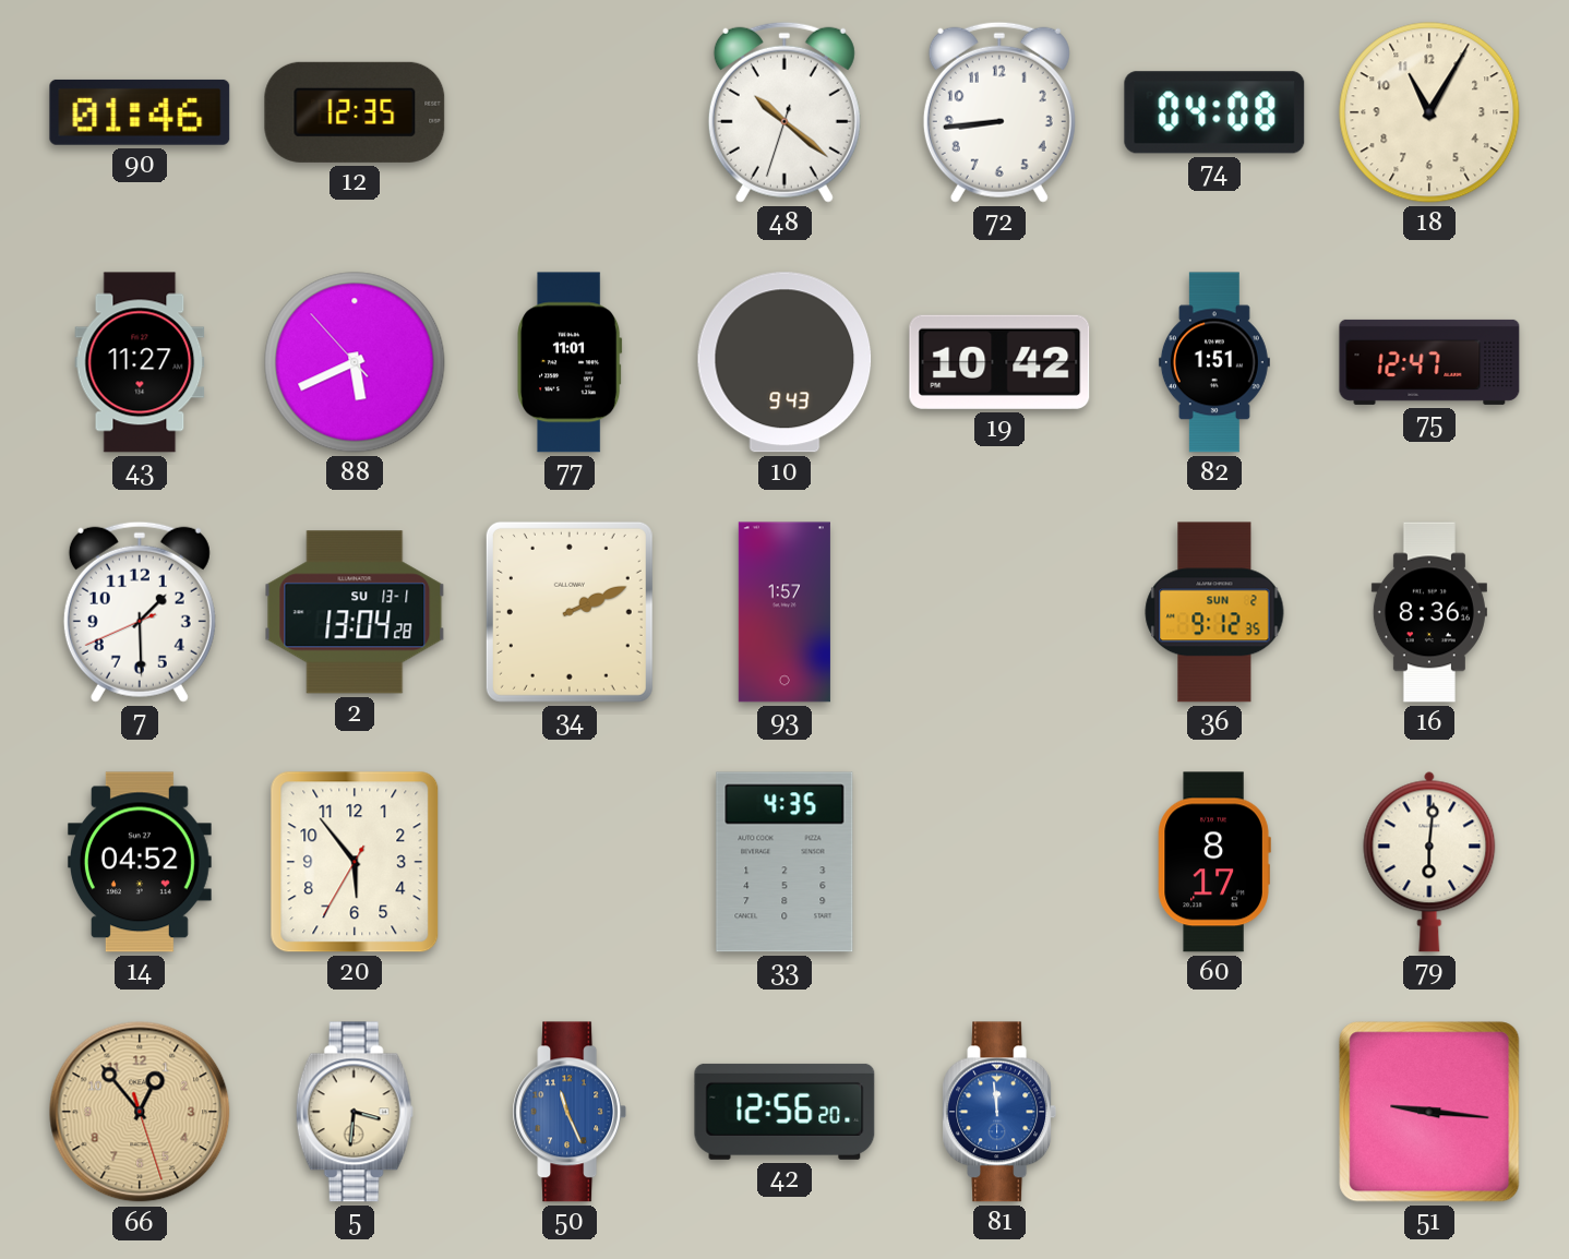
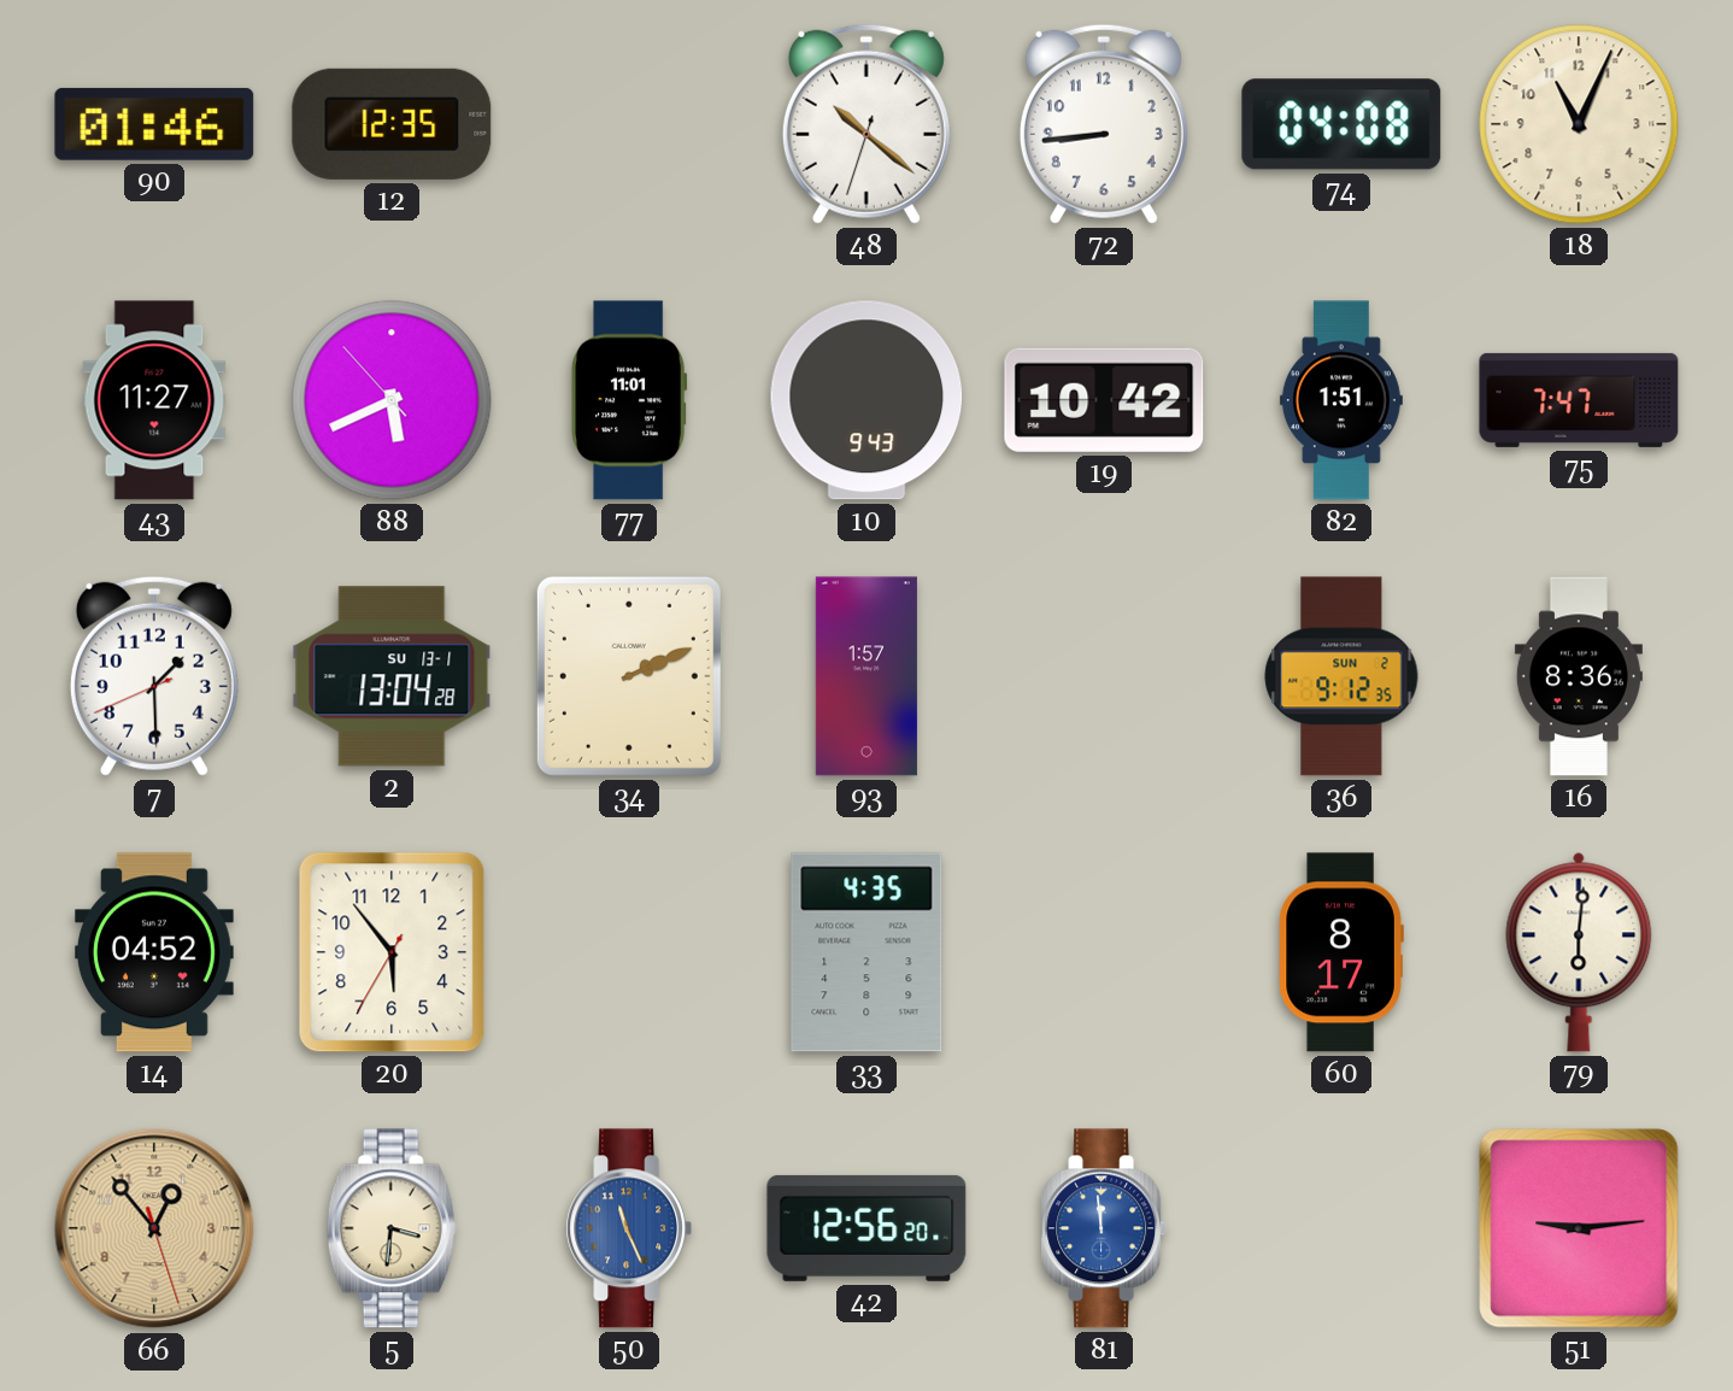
18: 11:05 -> 11:04
75: 12:47 -> 7:47
51: 9:16 -> 9:14
